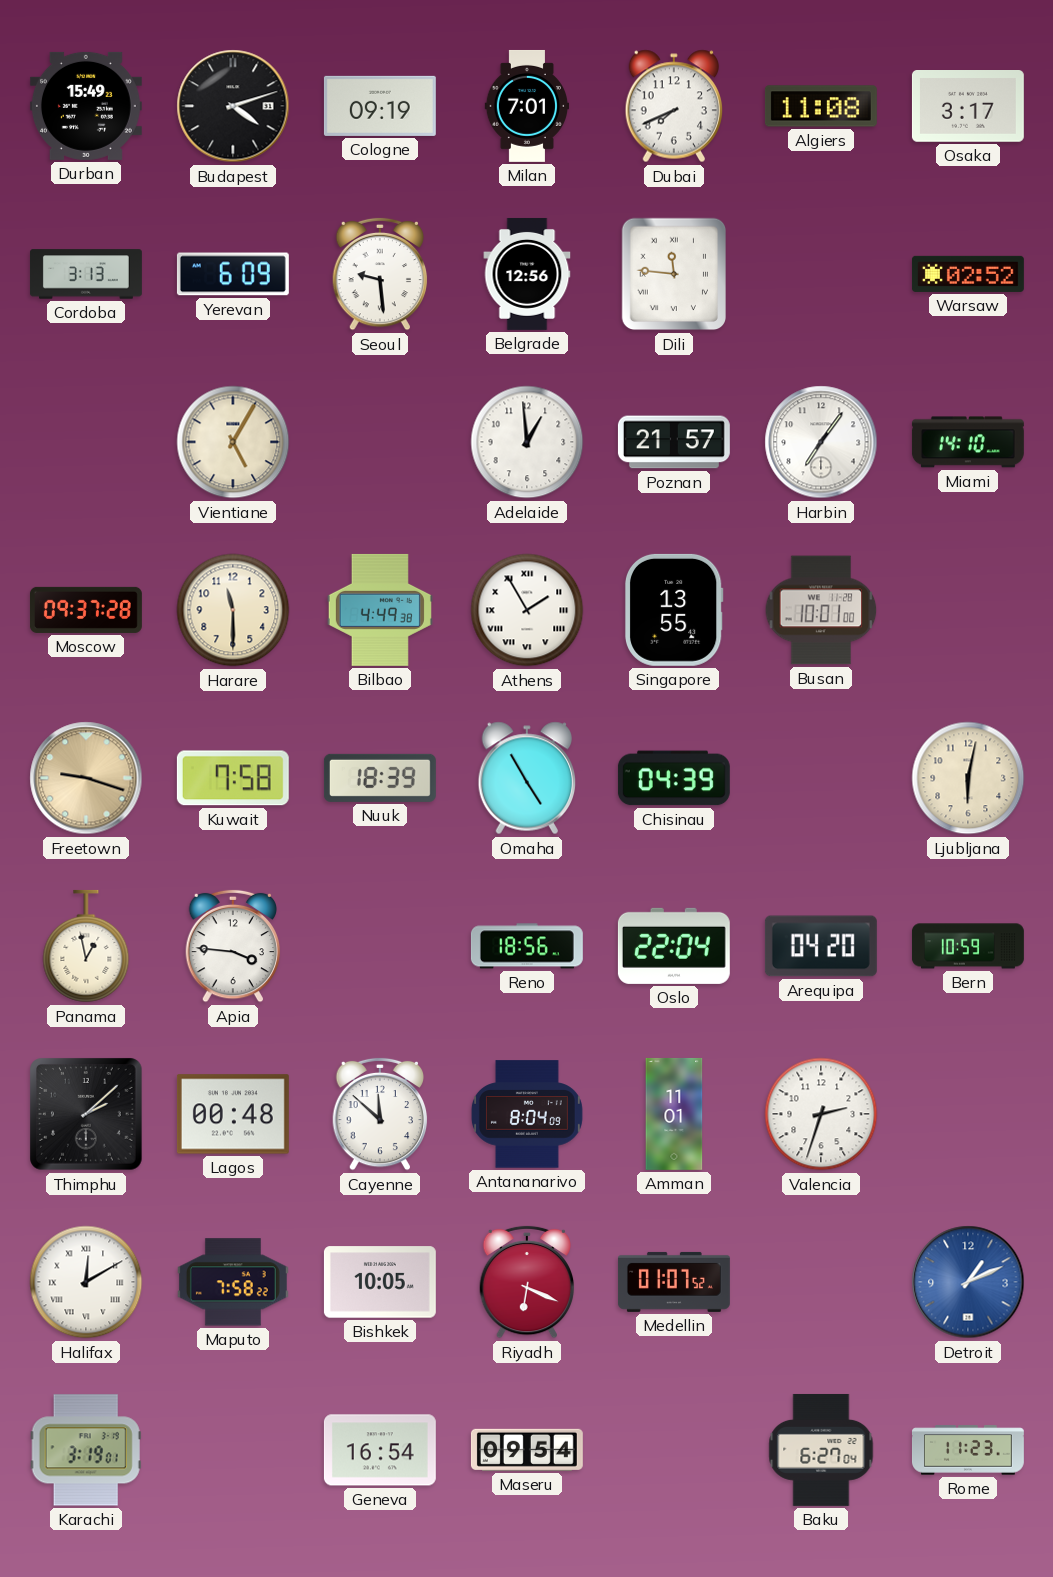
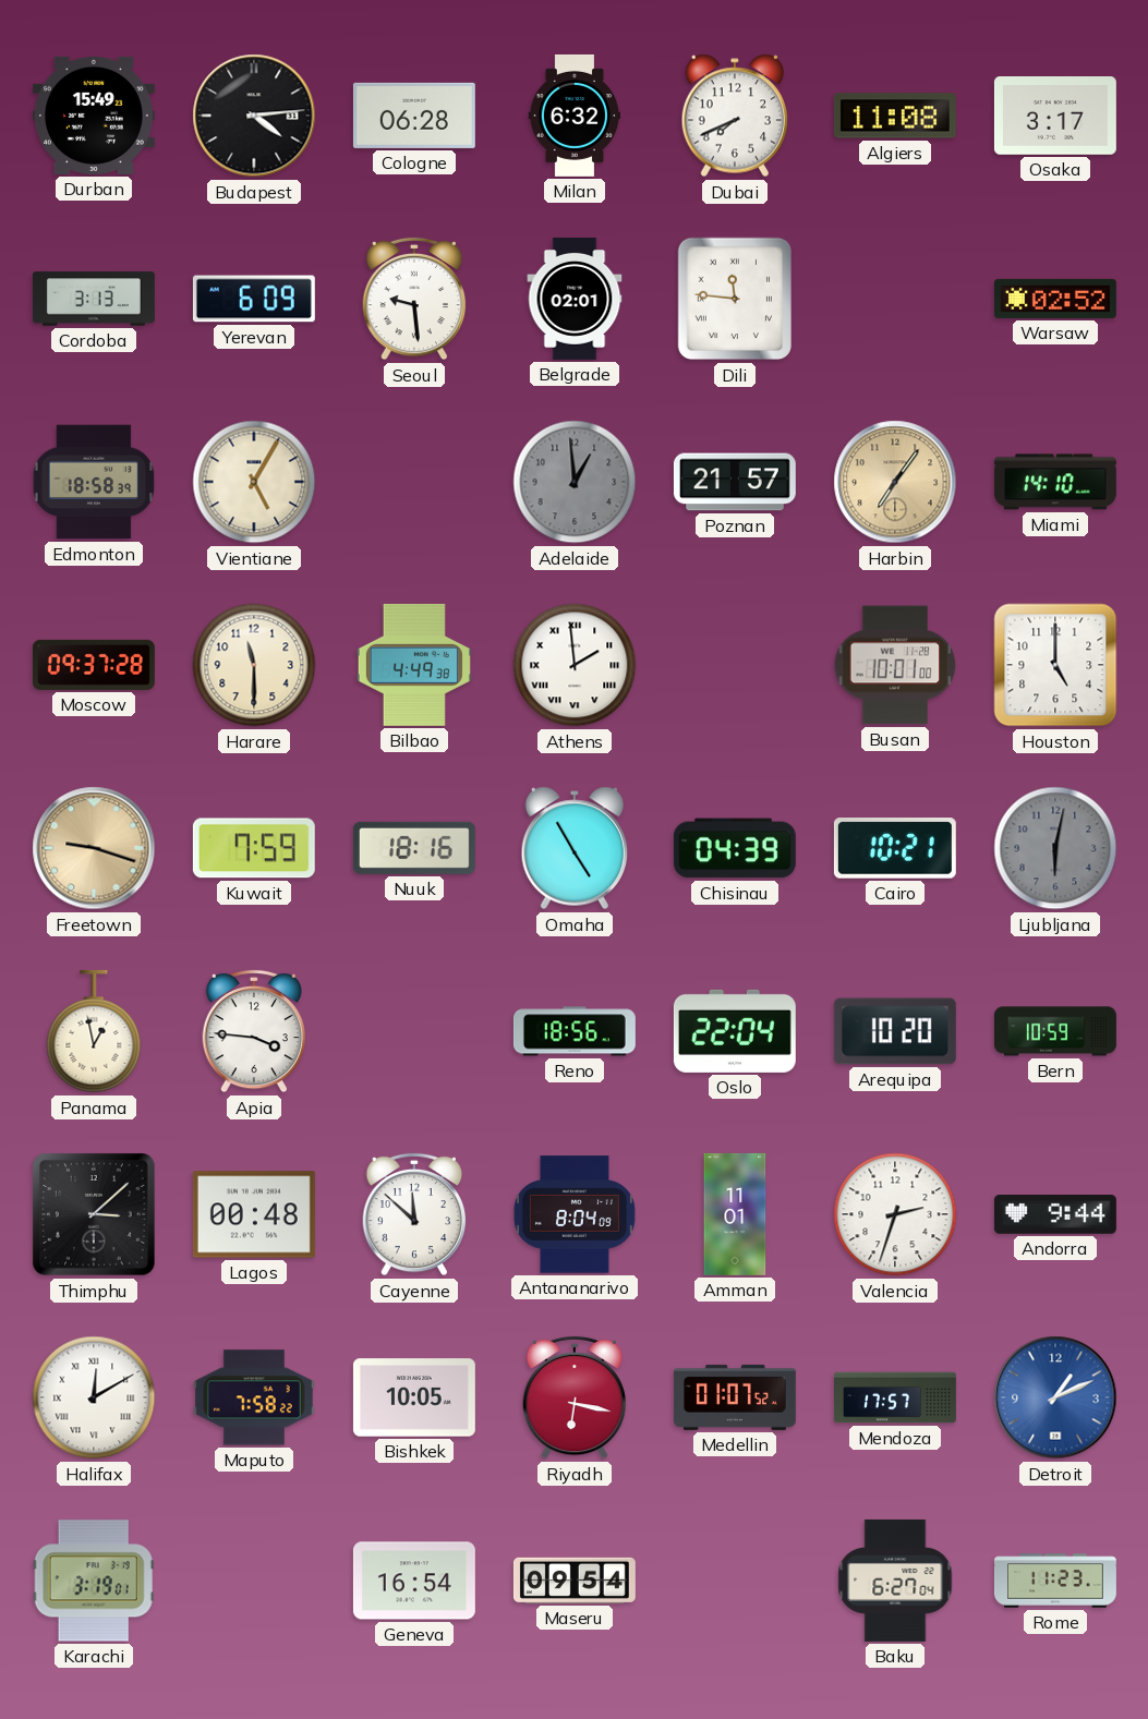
Budapest: 4:12 -> 4:14
Cologne: 09:19 -> 06:28
Milan: 7:01 -> 6:32
Belgrade: 12:56 -> 02:01
Edmonton: none -> 18:58
Adelaide dial: white -> grey
Harbin dial: white -> champagne
Athens: 1:55 -> 1:59
Singapore: 13:55 -> none
Houston: none -> 5:00
Kuwait: 7:58 -> 7:59
Nuuk: 18:39 -> 18:16
Cairo: none -> 10:21
Ljubljana dial: cream -> grey
Arequipa: 04:20 -> 10:20
Thimphu: 2:08 -> 3:08
Andorra: none -> 9:44
Riyadh: 6:19 -> 6:17
Mendoza: none -> 17:57
